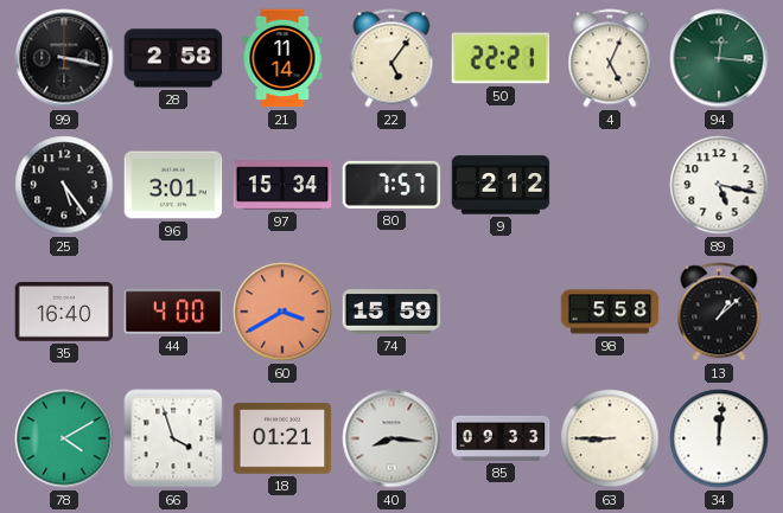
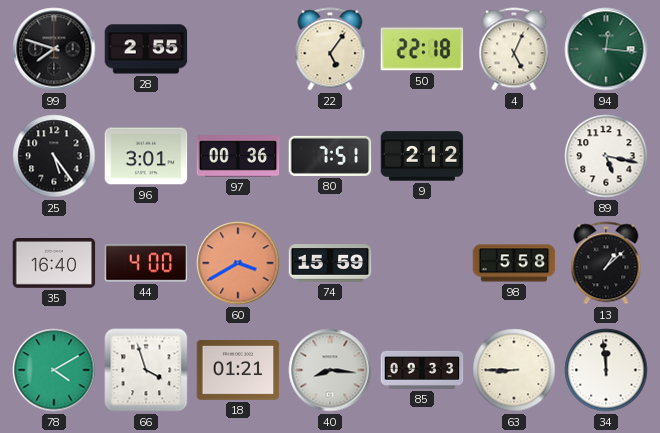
99: 3:17 -> 7:48
28: 2:58 -> 2:55
21: 11:14 -> none
50: 22:21 -> 22:18
97: 15:34 -> 00:36
80: 7:57 -> 7:51
34: 12:01 -> 11:59
